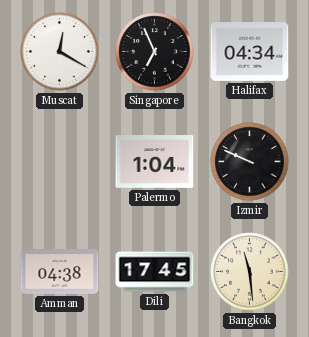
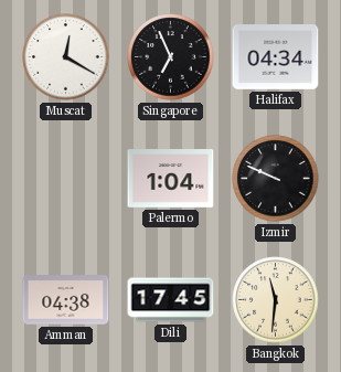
Bangkok: 11:29 -> 11:31
